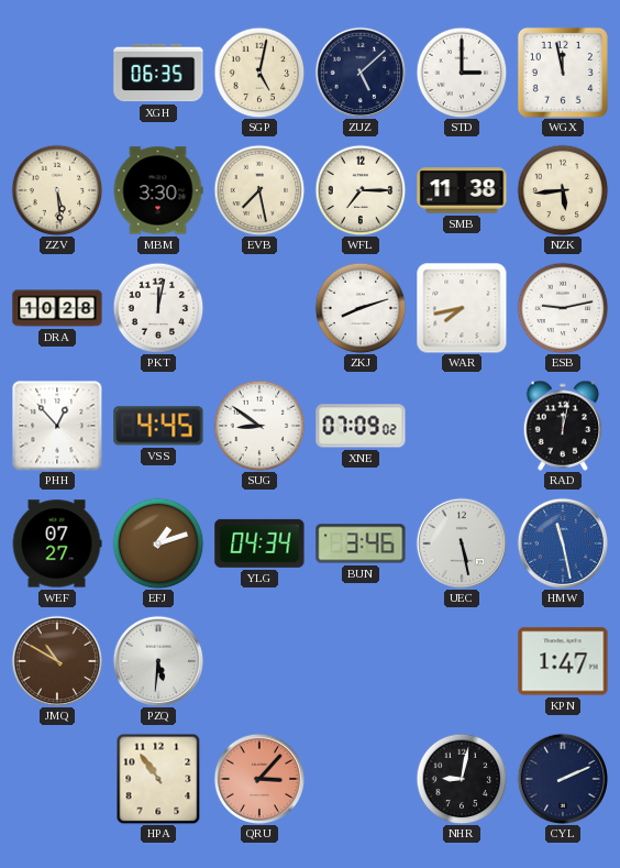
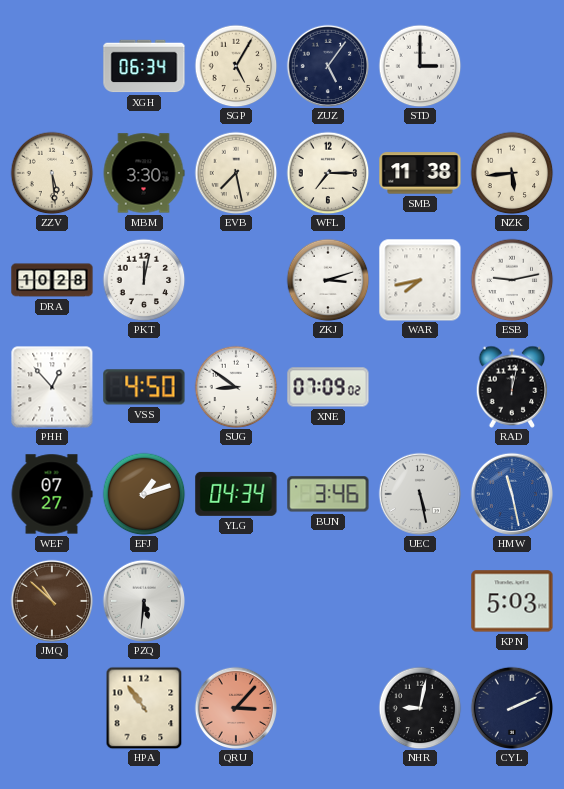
XGH: 06:35 -> 06:34
SGP: 5:02 -> 5:05
ZUZ: 5:08 -> 5:06
WGX: 11:58 -> none
ZKJ: 8:12 -> 3:12
VSS: 4:45 -> 4:50
JMQ: 10:50 -> 10:52
KPN: 1:47 -> 5:03
